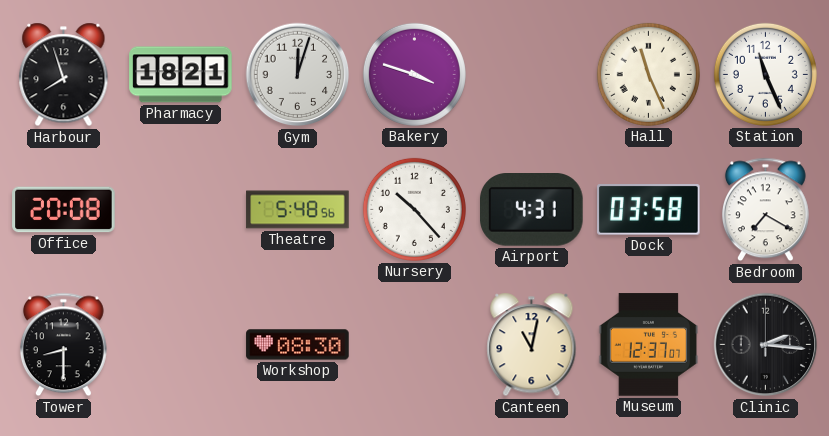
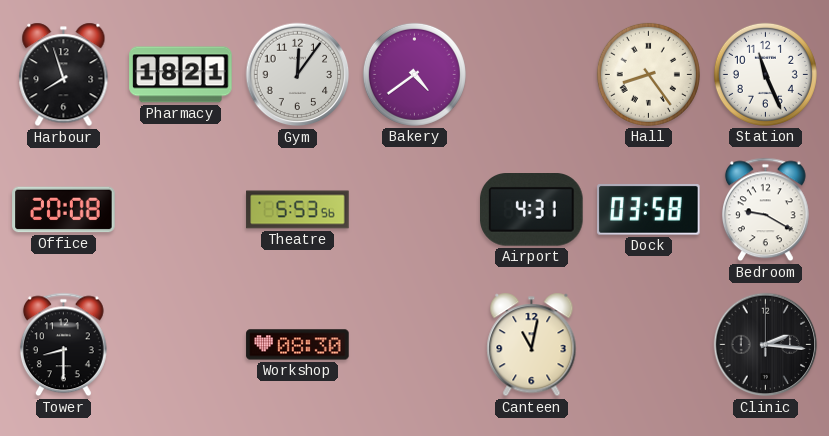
Gym: 12:03 -> 12:06
Bakery: 3:48 -> 4:39
Hall: 11:26 -> 8:24
Theatre: 5:48 -> 5:53
Nursery: 10:23 -> none
Bedroom: 7:20 -> 9:20
Museum: 12:37 -> none
